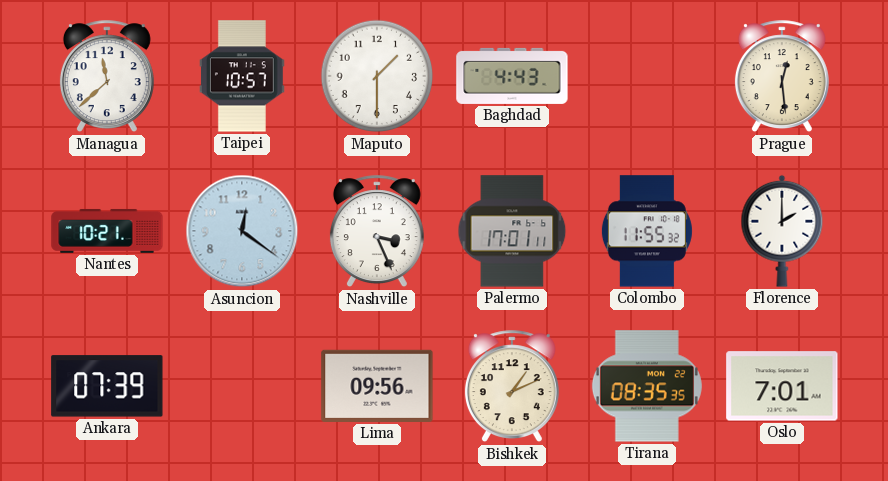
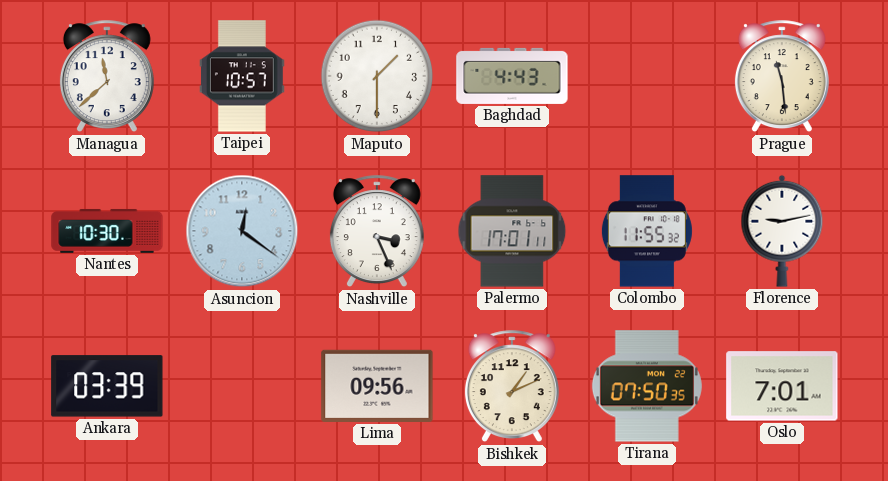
Prague: 12:29 -> 11:29
Nantes: 10:21 -> 10:30
Florence: 2:00 -> 9:13
Ankara: 07:39 -> 03:39
Tirana: 08:35 -> 07:50
